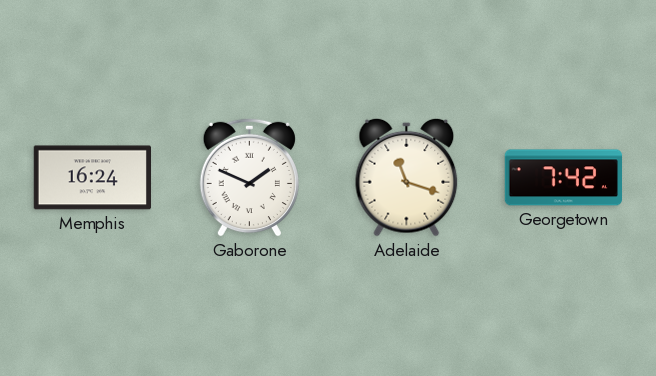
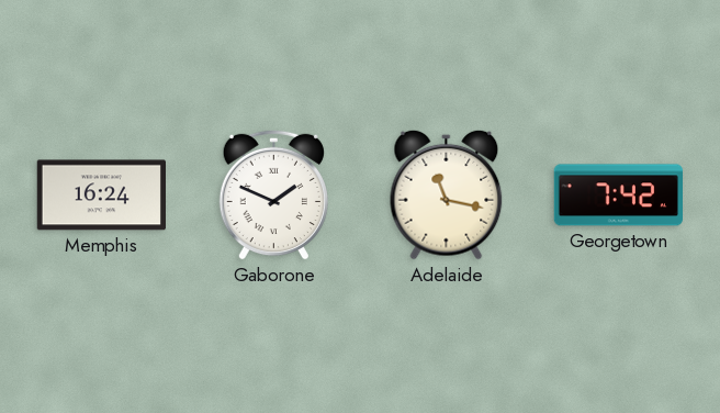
Adelaide: 11:18 -> 11:17
